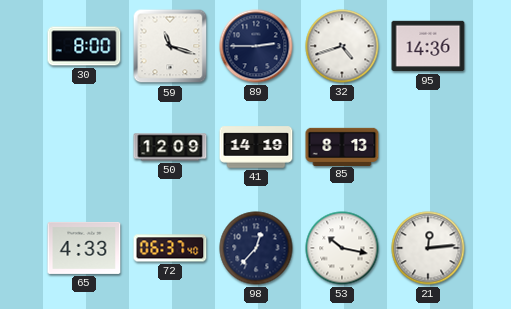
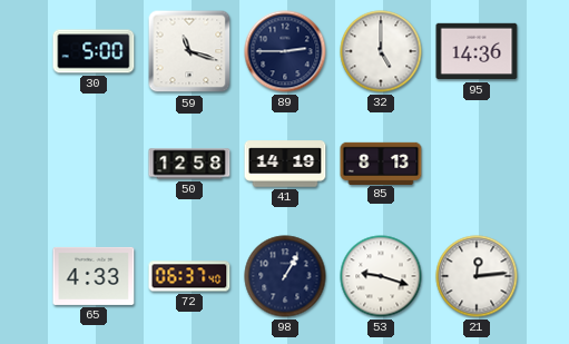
30: 8:00 -> 5:00
32: 4:42 -> 5:00
50: 12:09 -> 12:58
98: 12:37 -> 1:05
53: 10:17 -> 9:18
